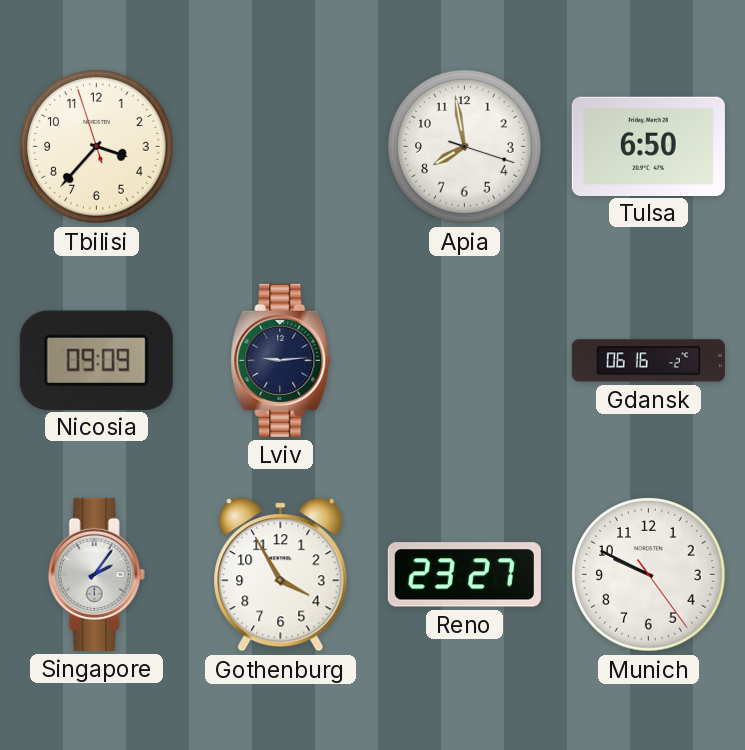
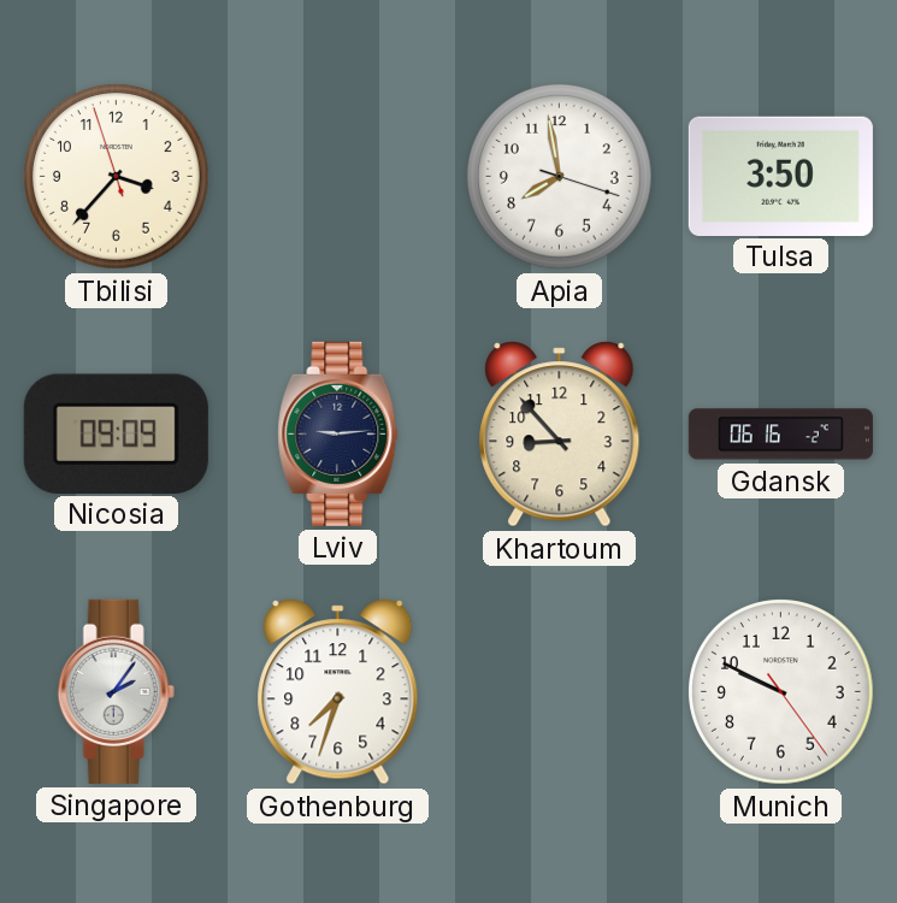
Tulsa: 6:50 -> 3:50
Khartoum: none -> 8:53
Gothenburg: 3:55 -> 7:33
Reno: 23:27 -> none
